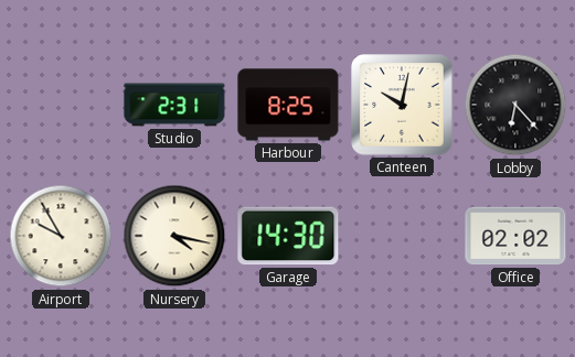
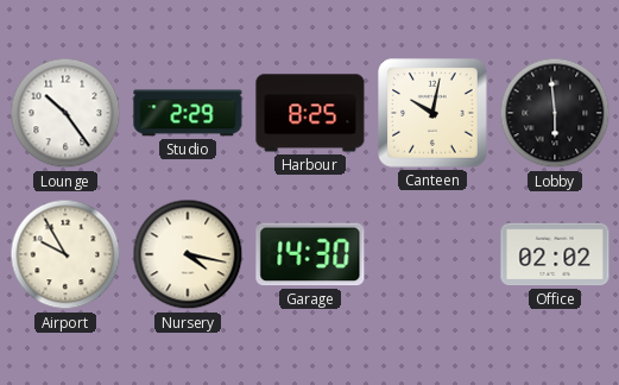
Lounge: none -> 10:24
Studio: 2:31 -> 2:29
Lobby: 6:23 -> 5:59
